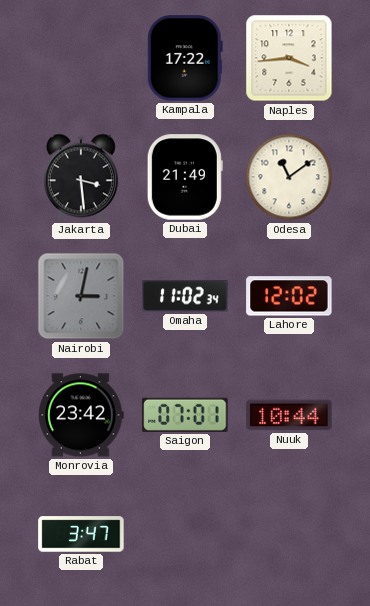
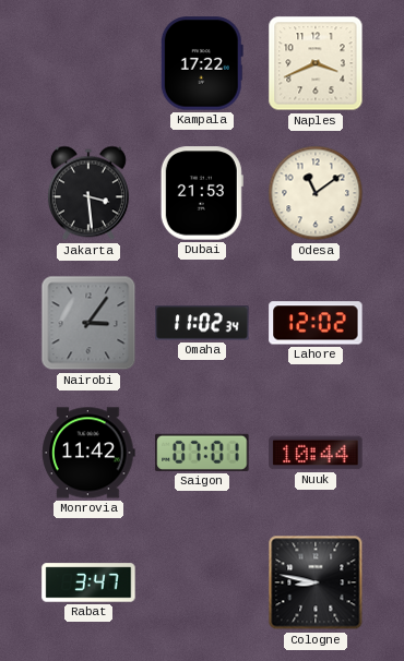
Naples: 3:44 -> 3:41
Dubai: 21:49 -> 21:53
Nairobi: 3:02 -> 3:06
Monrovia: 23:42 -> 11:42
Cologne: none -> 8:47
